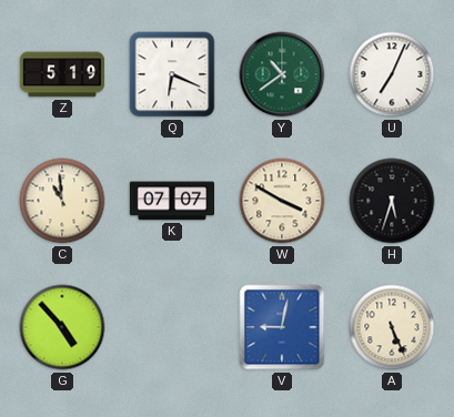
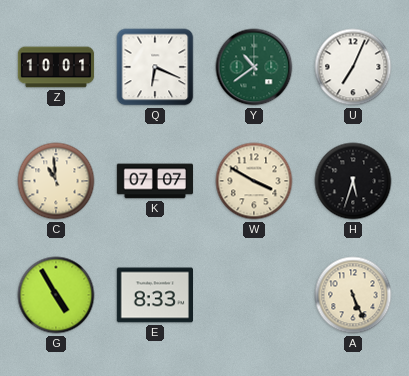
Z: 5:19 -> 10:01
G: 4:53 -> 4:55
E: none -> 8:33
V: 9:02 -> none
